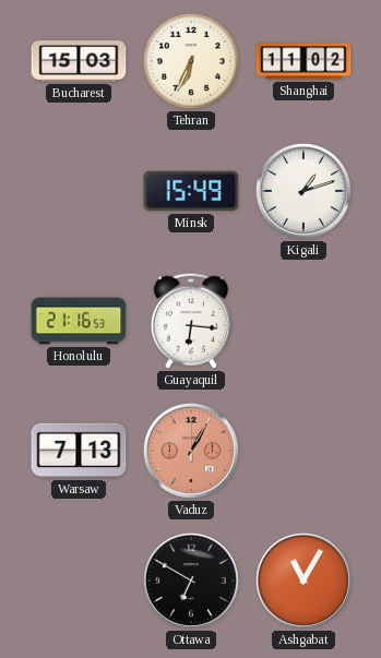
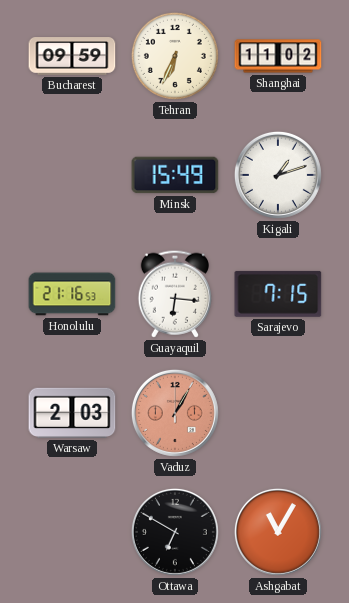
Bucharest: 15:03 -> 09:59
Sarajevo: none -> 7:15
Warsaw: 7:13 -> 2:03
